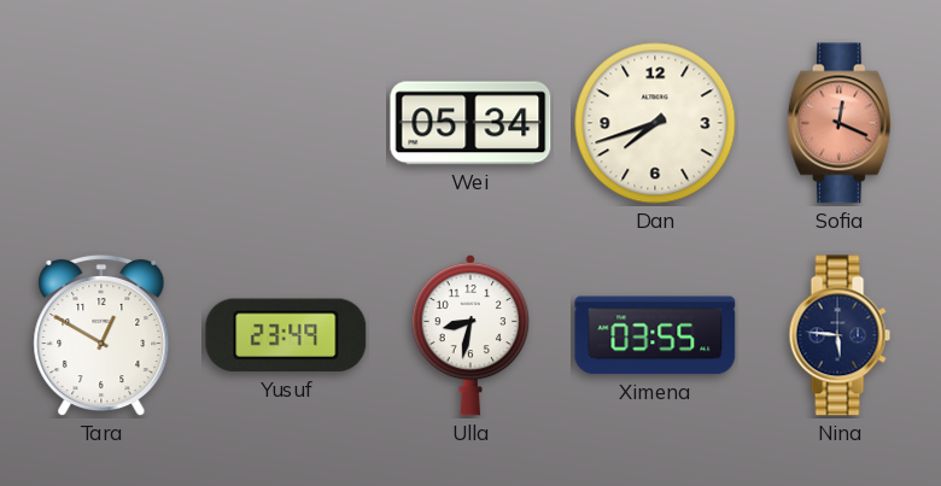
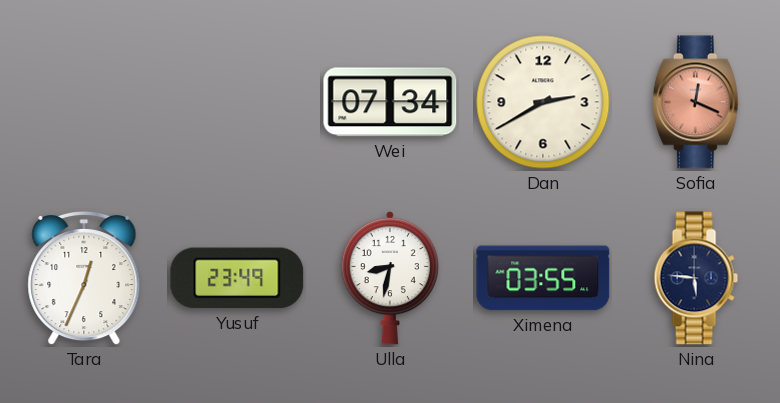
Wei: 05:34 -> 07:34
Dan: 7:42 -> 2:40
Tara: 12:50 -> 12:34
